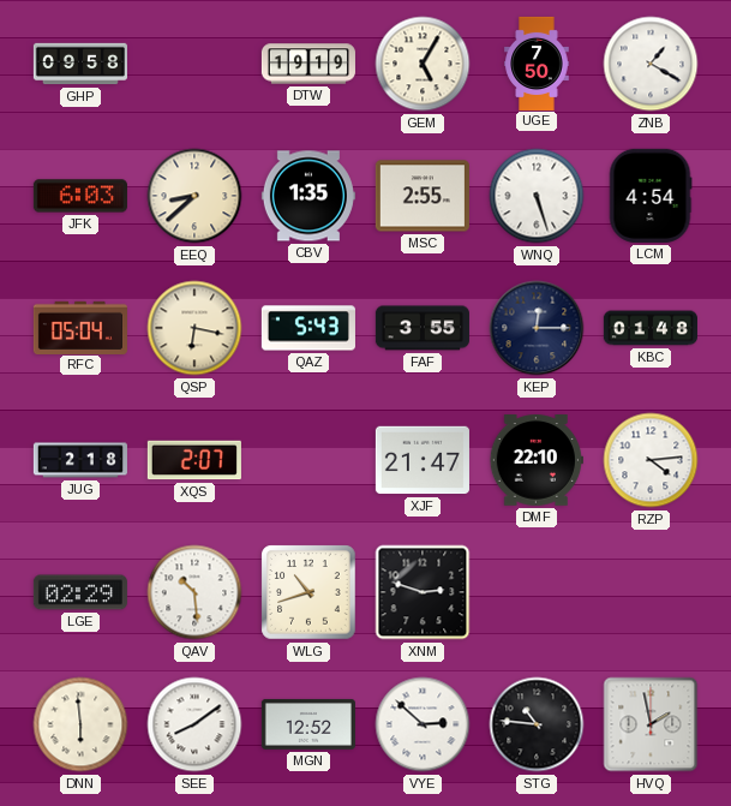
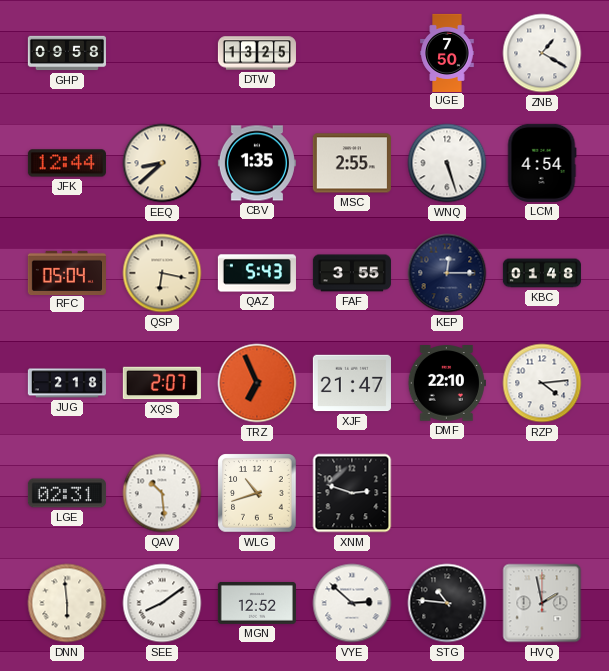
DTW: 19:19 -> 13:25
GEM: 5:05 -> none
JFK: 6:03 -> 12:44
TRZ: none -> 6:56
LGE: 02:29 -> 02:31
